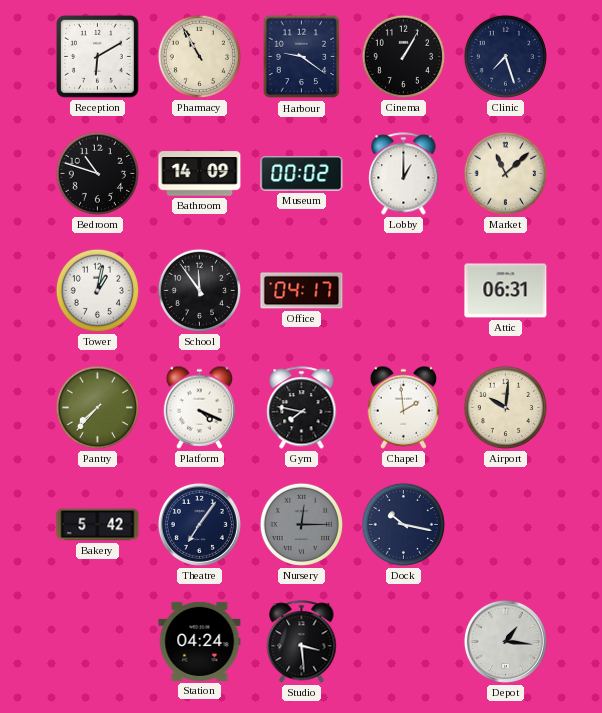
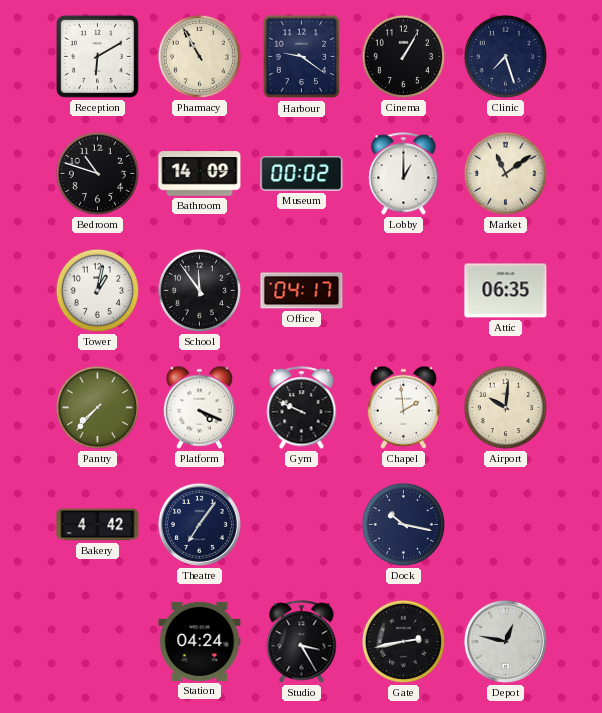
Market: 11:08 -> 11:09
Attic: 06:31 -> 06:35
Gym: 7:47 -> 9:49
Bakery: 5:42 -> 4:42
Nursery: 12:15 -> none
Studio: 3:29 -> 3:25
Gate: none -> 2:43
Depot: 1:16 -> 12:47
